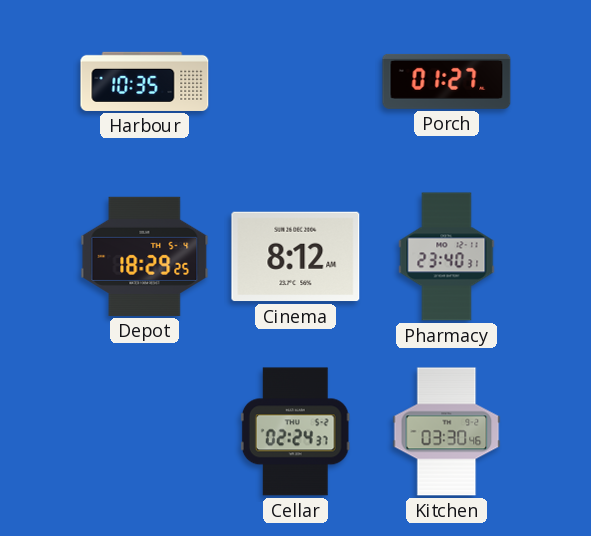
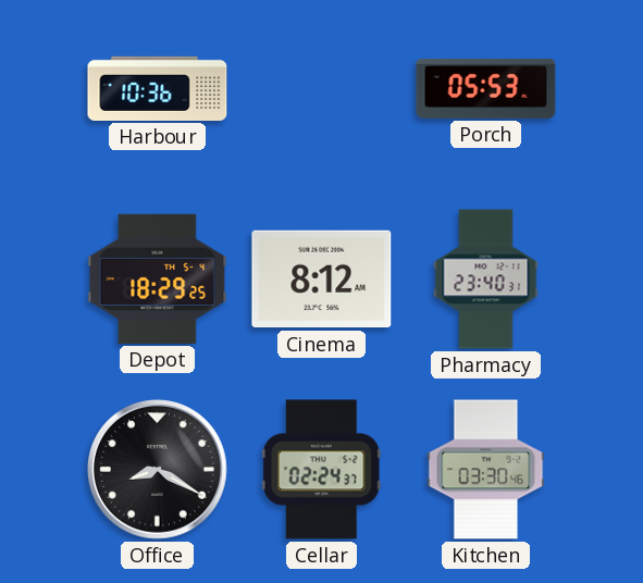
Harbour: 10:35 -> 10:36
Porch: 01:27 -> 05:53
Office: none -> 8:20
